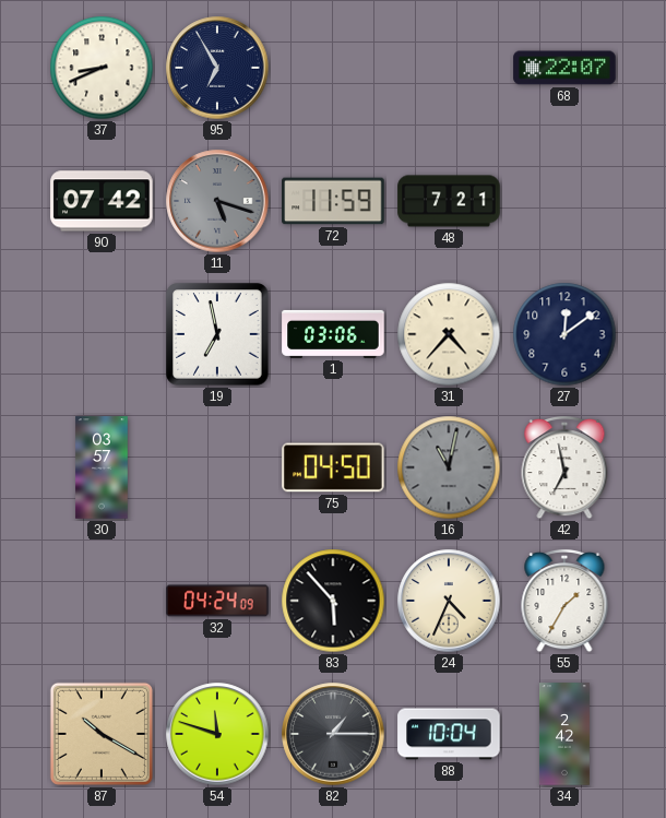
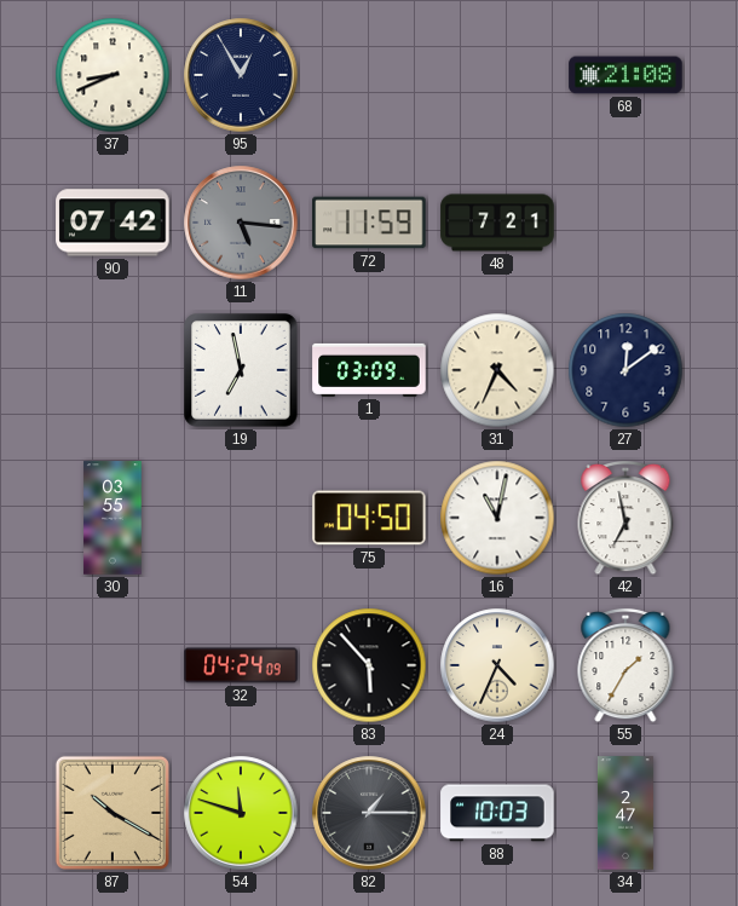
95: 6:55 -> 12:55
68: 22:07 -> 21:08
11: 5:18 -> 5:16
1: 03:06 -> 03:09
31: 4:37 -> 4:34
30: 03:57 -> 03:55
16 dial: grey -> white
88: 10:04 -> 10:03
34: 2:42 -> 2:47
